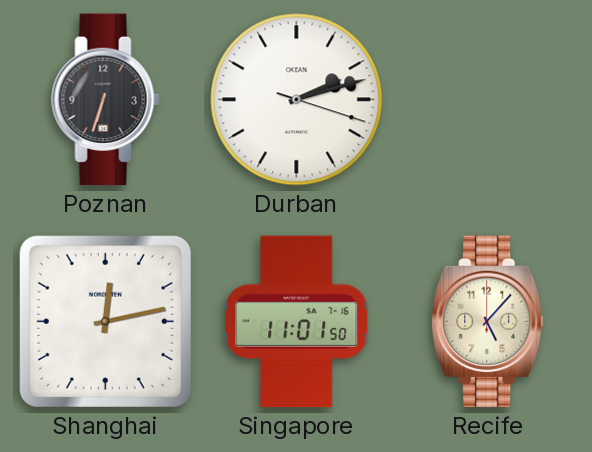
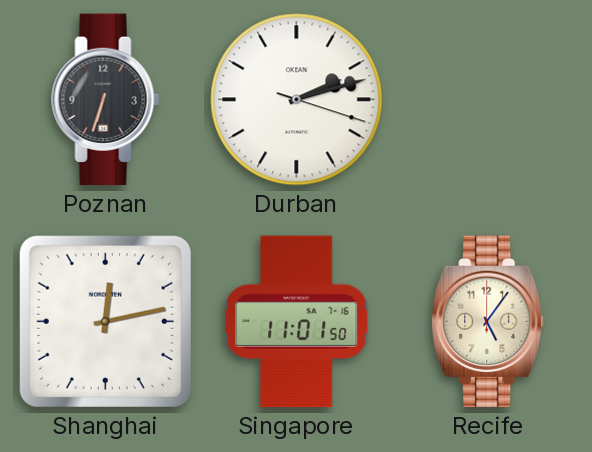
Recife: 5:07 -> 5:06
